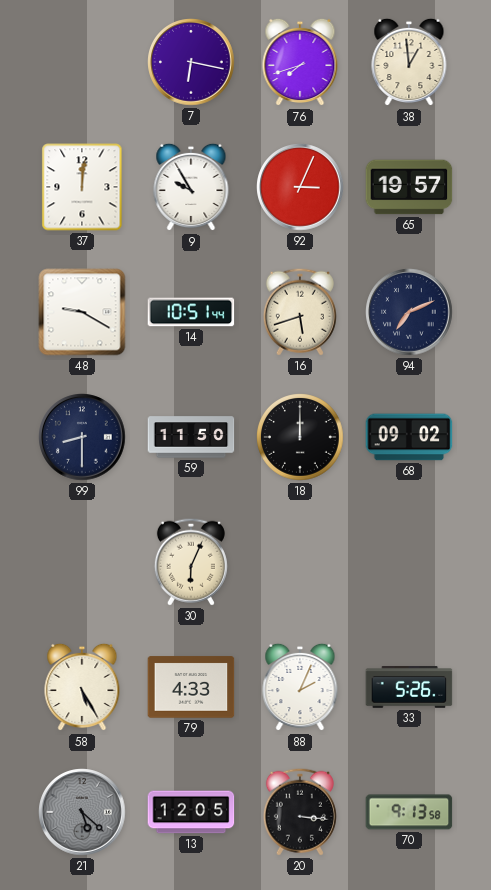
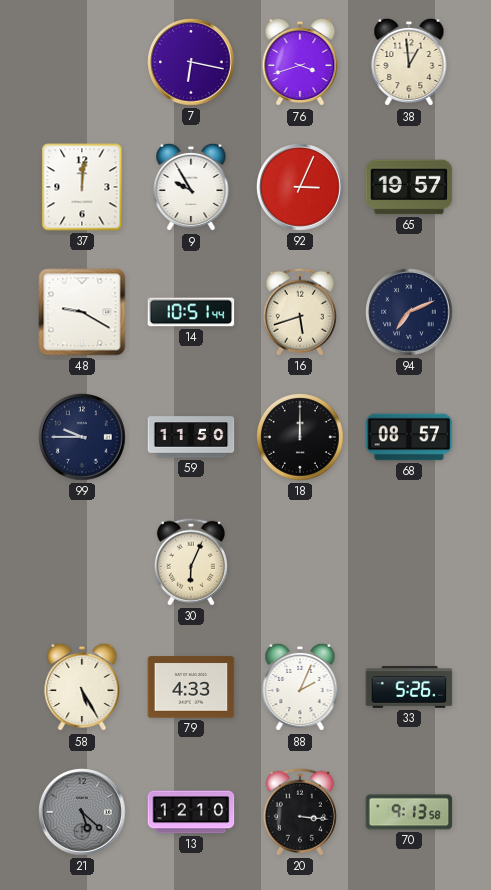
76: 7:42 -> 3:42
99: 8:30 -> 9:45
68: 09:02 -> 08:57
13: 12:05 -> 12:10
